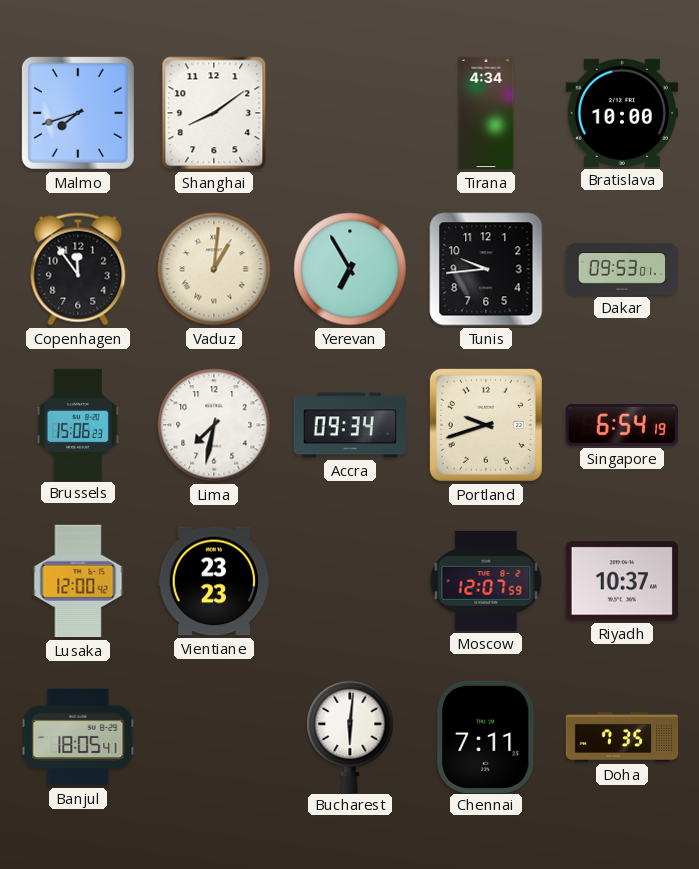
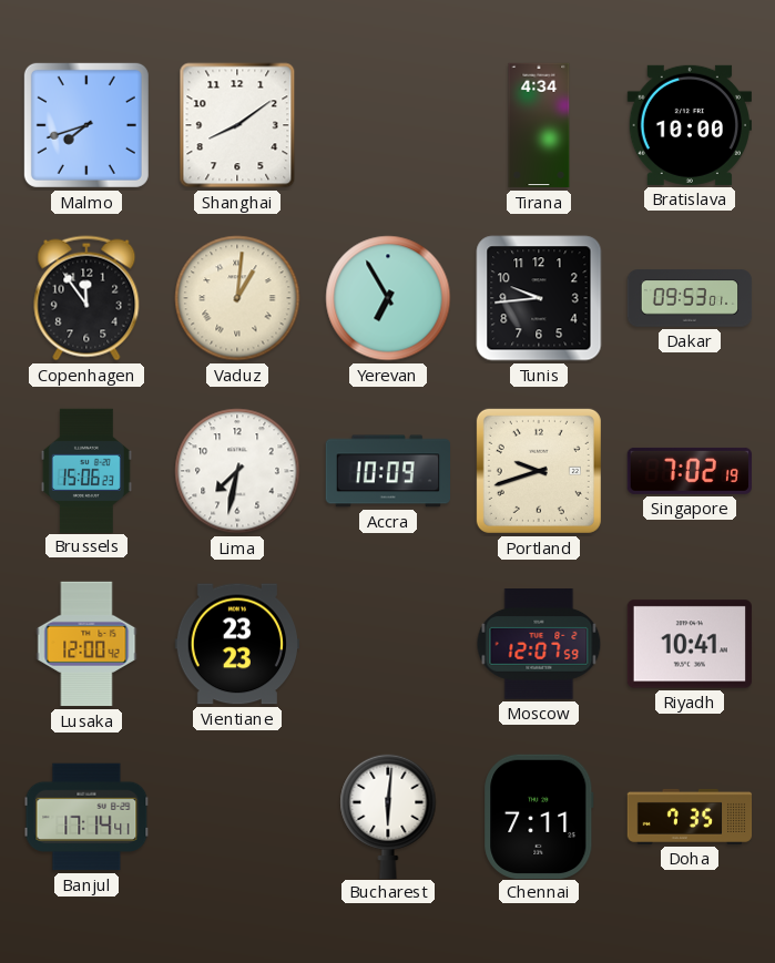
Accra: 09:34 -> 10:09
Singapore: 6:54 -> 7:02
Riyadh: 10:37 -> 10:41
Banjul: 18:05 -> 17:14
